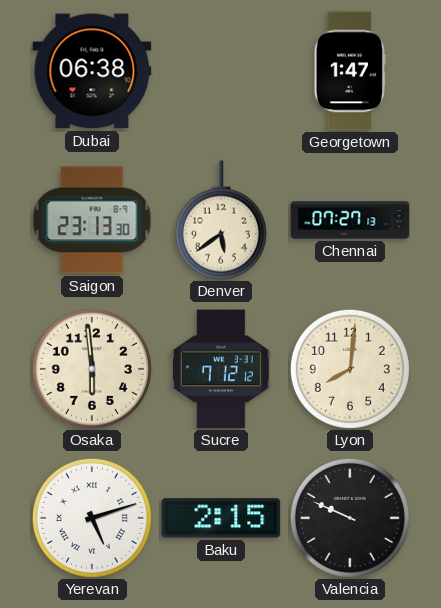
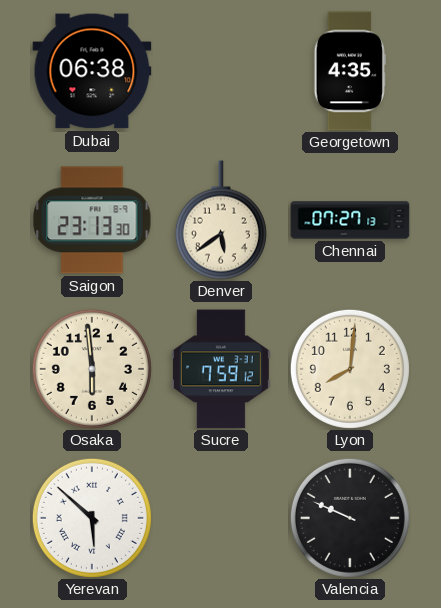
Georgetown: 1:47 -> 4:35
Sucre: 7:12 -> 7:59
Yerevan: 5:12 -> 5:52
Baku: 2:15 -> none
